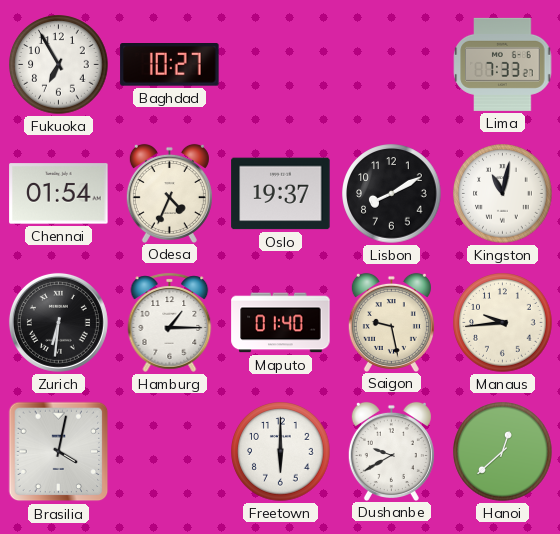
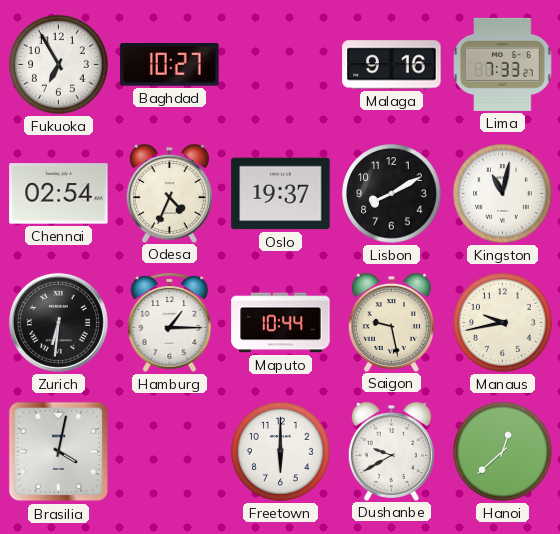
Malaga: none -> 9:16
Chennai: 01:54 -> 02:54
Maputo: 01:40 -> 10:44
Manaus: 9:44 -> 9:43
